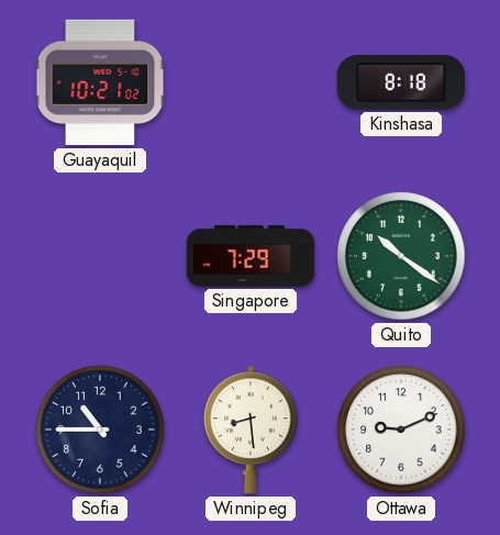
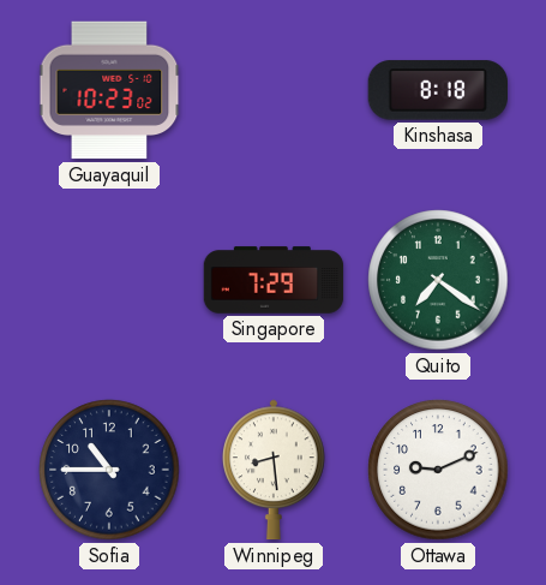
Guayaquil: 10:21 -> 10:23
Quito: 10:21 -> 7:21
